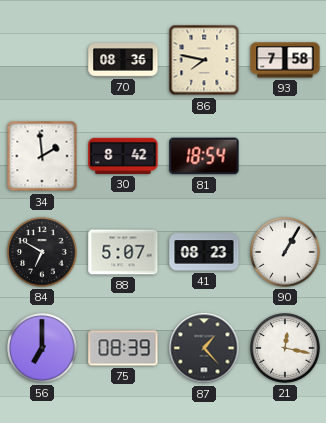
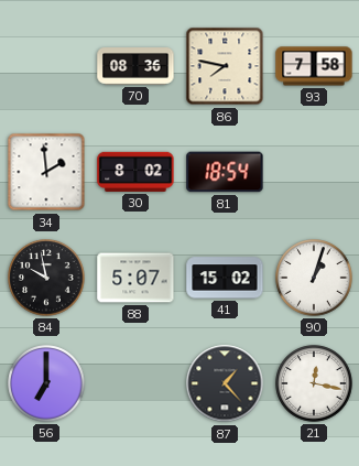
30: 8:42 -> 8:02
84: 6:50 -> 9:58
41: 08:23 -> 15:02
90: 1:05 -> 1:03
75: 08:39 -> none
